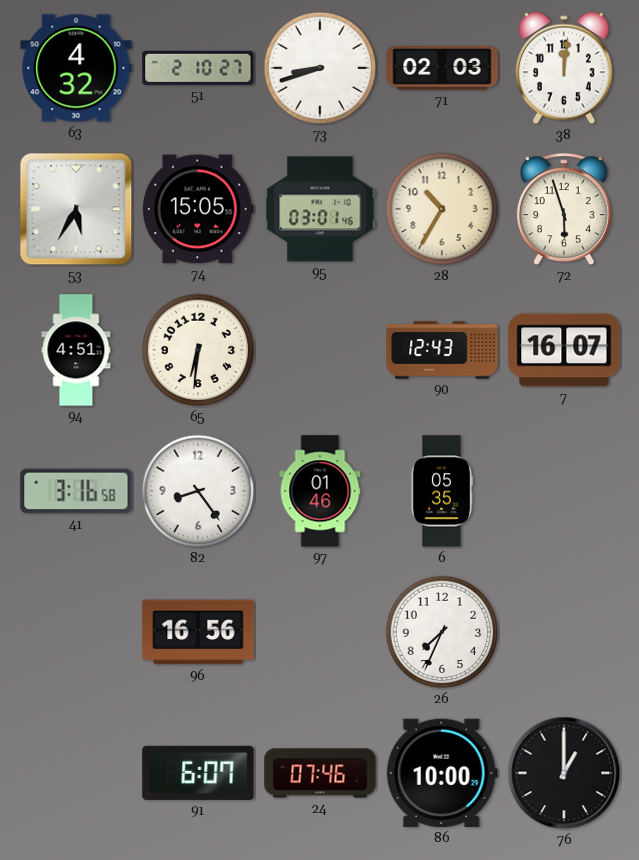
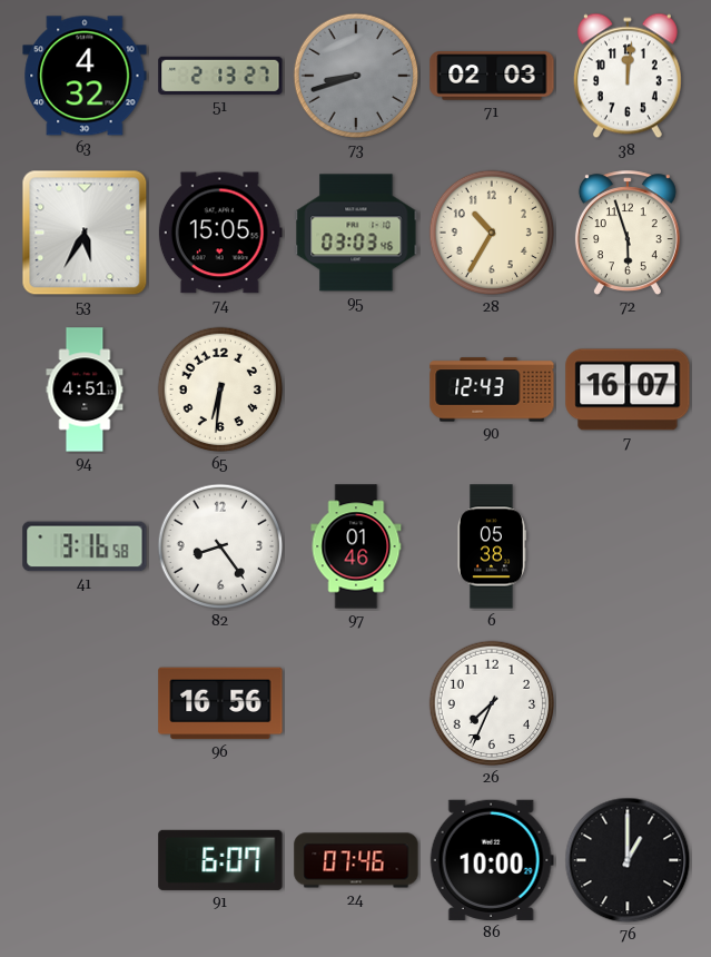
51: 2:10 -> 2:13
73 dial: white -> grey
95: 03:01 -> 03:03
6: 05:35 -> 05:38
